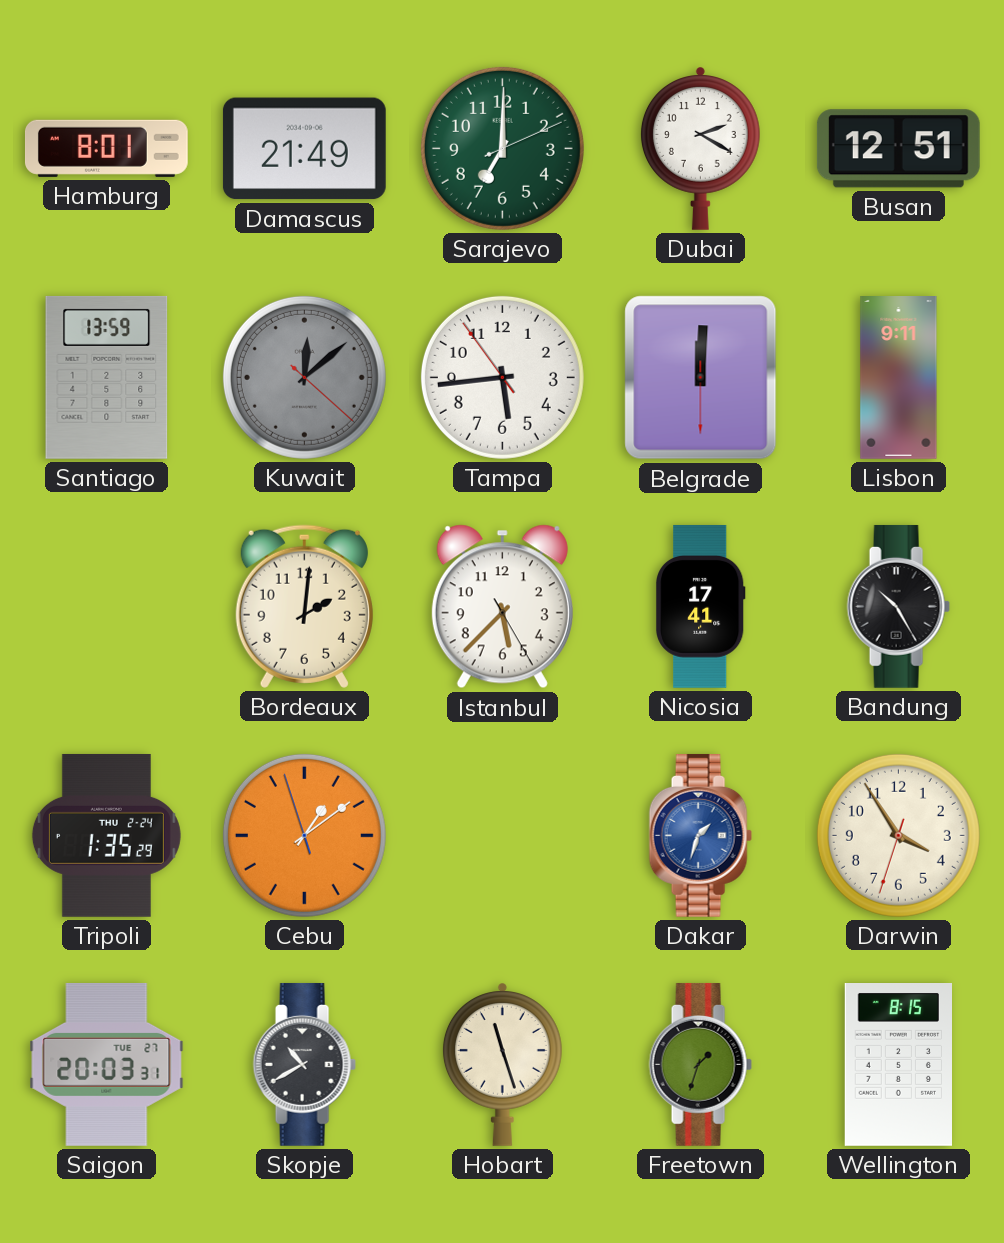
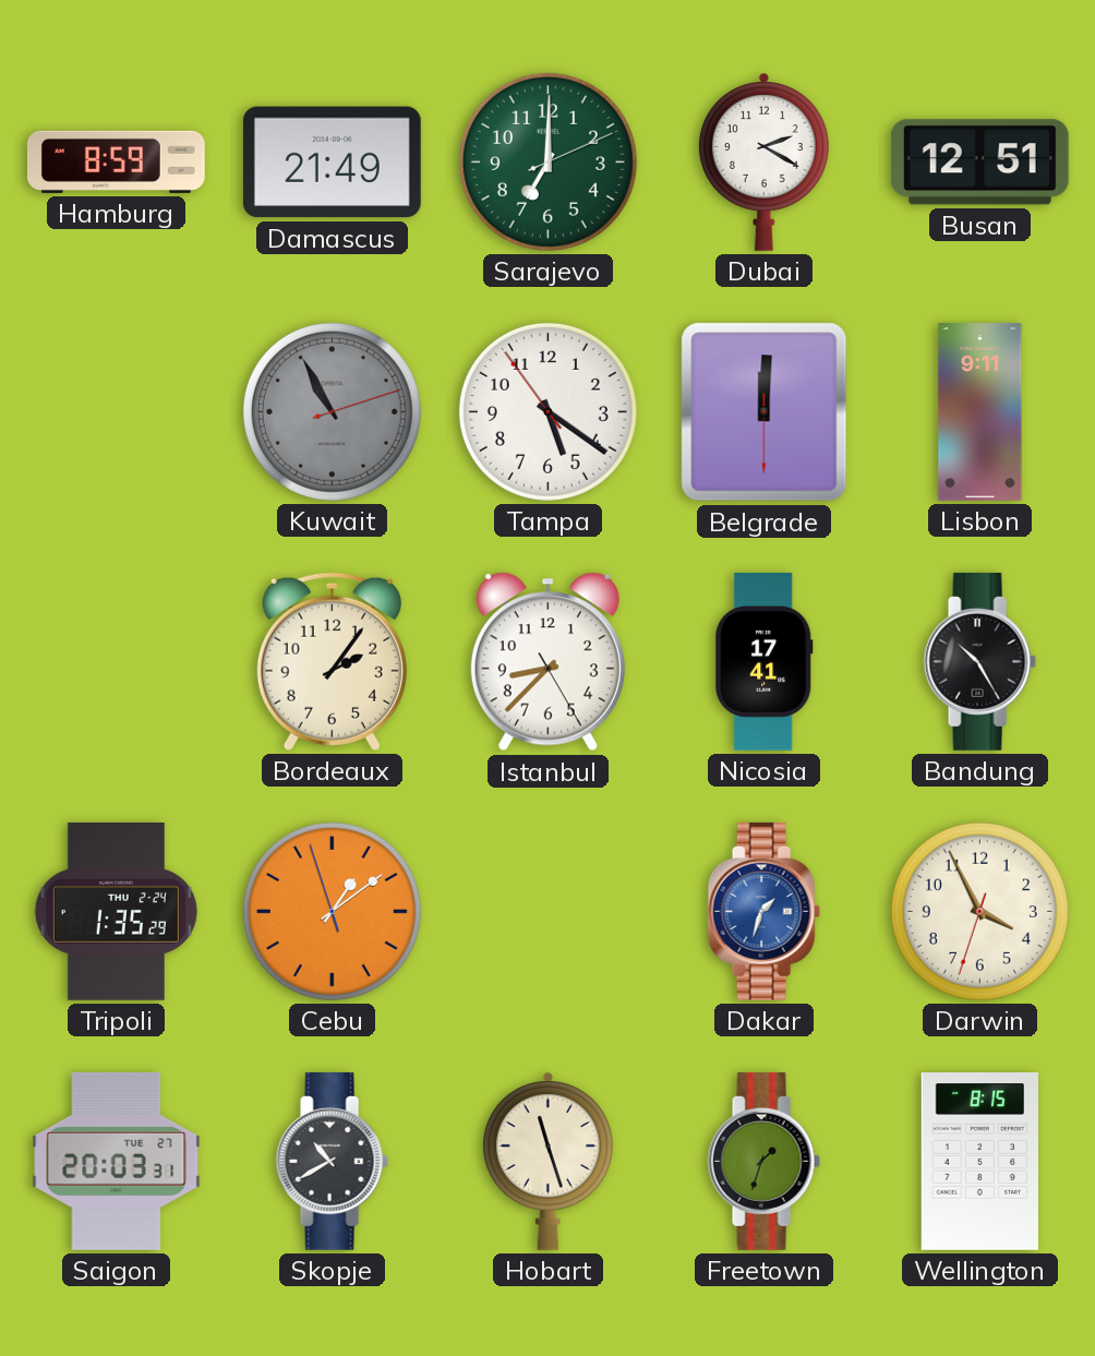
Hamburg: 8:01 -> 8:59
Santiago: 13:59 -> none
Kuwait: 12:08 -> 10:55
Tampa: 5:43 -> 5:20
Bordeaux: 2:01 -> 2:06
Istanbul: 5:37 -> 8:37
Darwin: 3:54 -> 3:55
